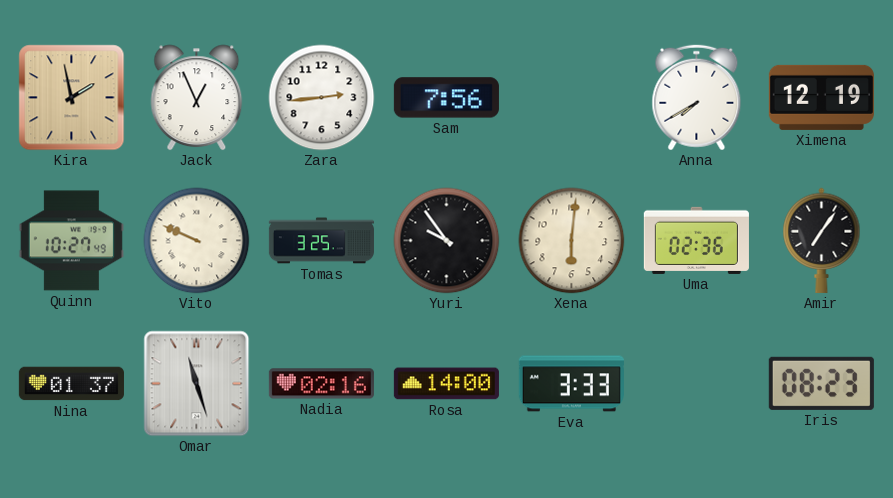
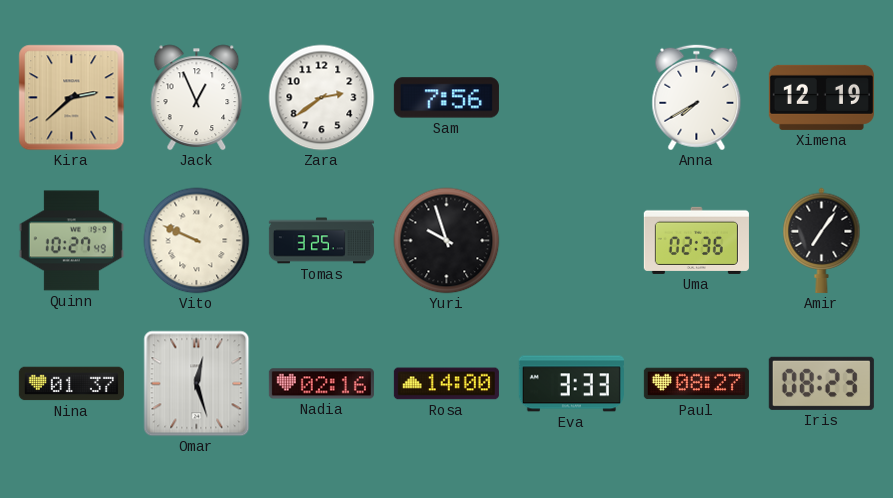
Kira: 1:58 -> 2:38
Zara: 2:44 -> 2:39
Yuri: 9:54 -> 9:57
Xena: 6:01 -> none
Omar: 11:27 -> 12:27
Paul: none -> 08:27
